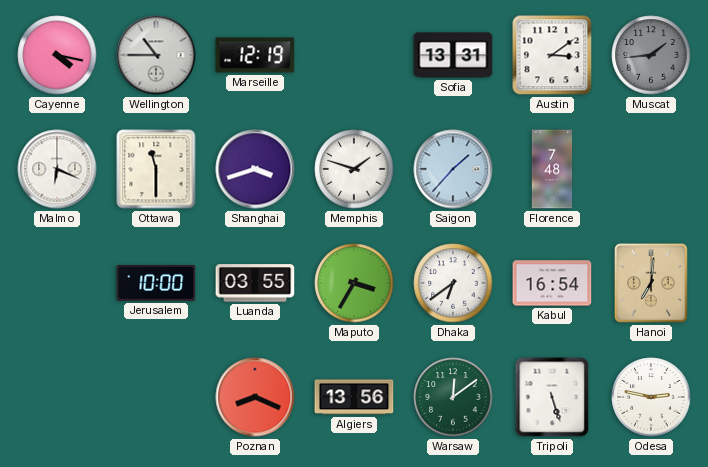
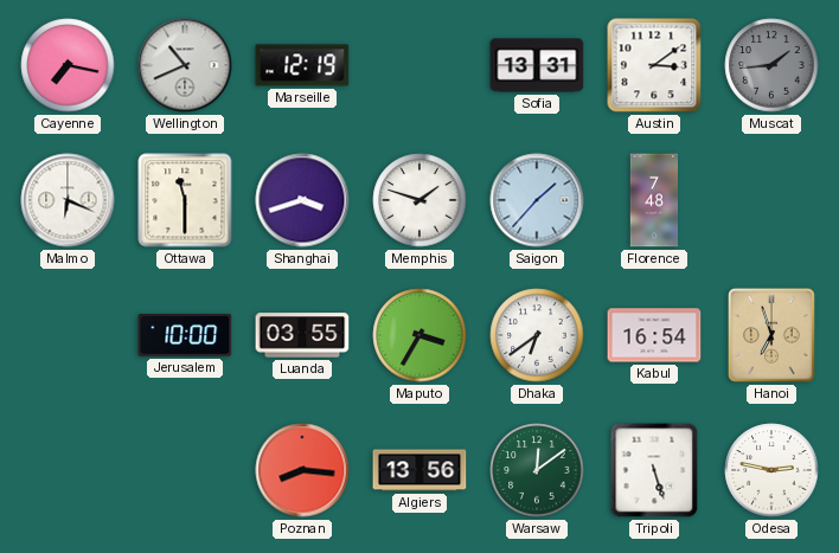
Cayenne: 4:17 -> 7:17
Wellington: 10:45 -> 10:41
Hanoi: 7:01 -> 6:57
Poznan: 8:19 -> 8:16
